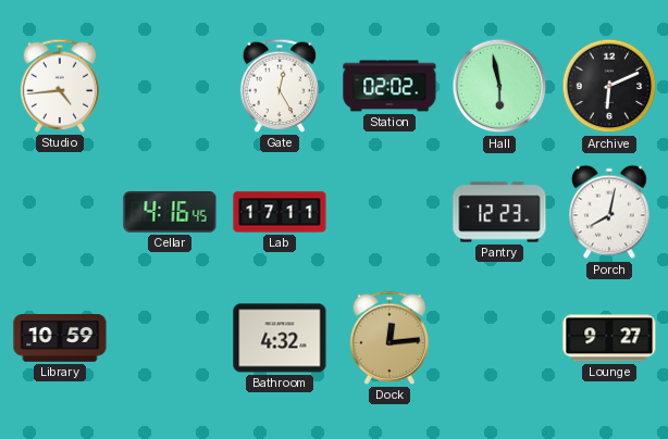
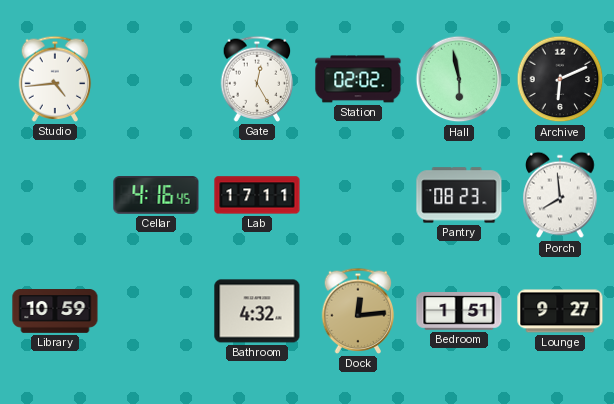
Pantry: 12:23 -> 08:23
Porch: 8:02 -> 7:59
Bedroom: none -> 1:51
